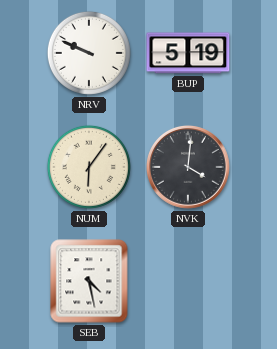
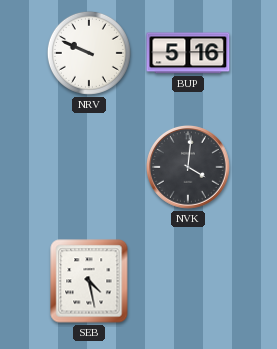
BUP: 5:19 -> 5:16
NUM: 6:06 -> none
